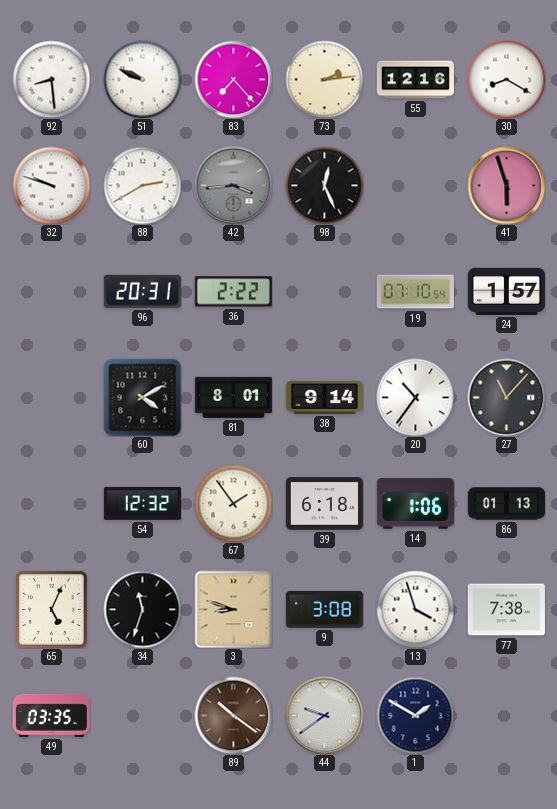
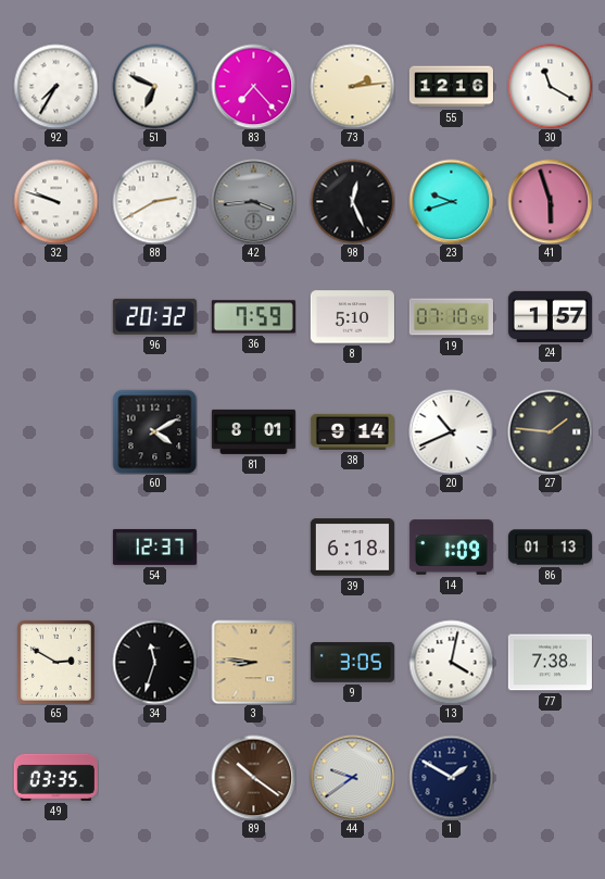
92: 8:29 -> 7:35
51: 9:49 -> 6:49
30: 8:20 -> 11:20
23: none -> 9:42
96: 20:31 -> 20:32
36: 2:22 -> 7:59
8: none -> 5:10
20: 10:36 -> 10:41
27: 11:07 -> 1:46
54: 12:32 -> 12:37
67: 1:54 -> none
14: 1:06 -> 1:09
65: 5:04 -> 2:50
3: 8:48 -> 8:46
9: 3:08 -> 3:05
13: 3:57 -> 4:02
